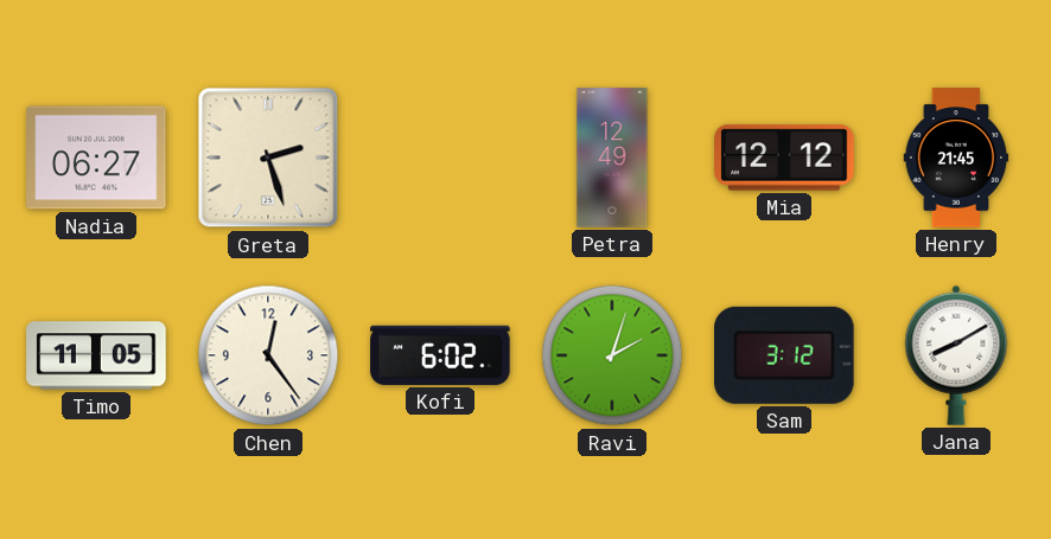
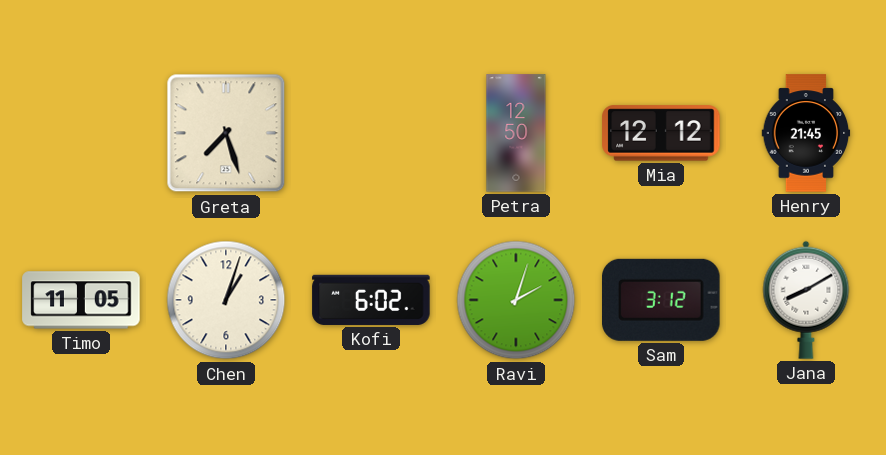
Nadia: 06:27 -> none
Greta: 2:27 -> 7:27
Petra: 12:49 -> 12:50
Chen: 12:24 -> 1:03
